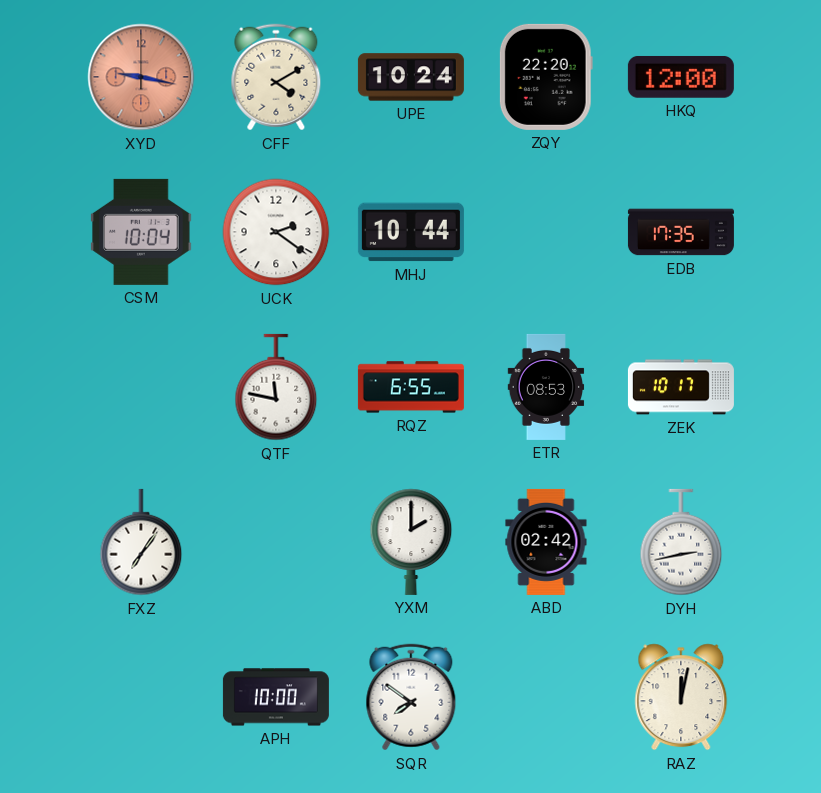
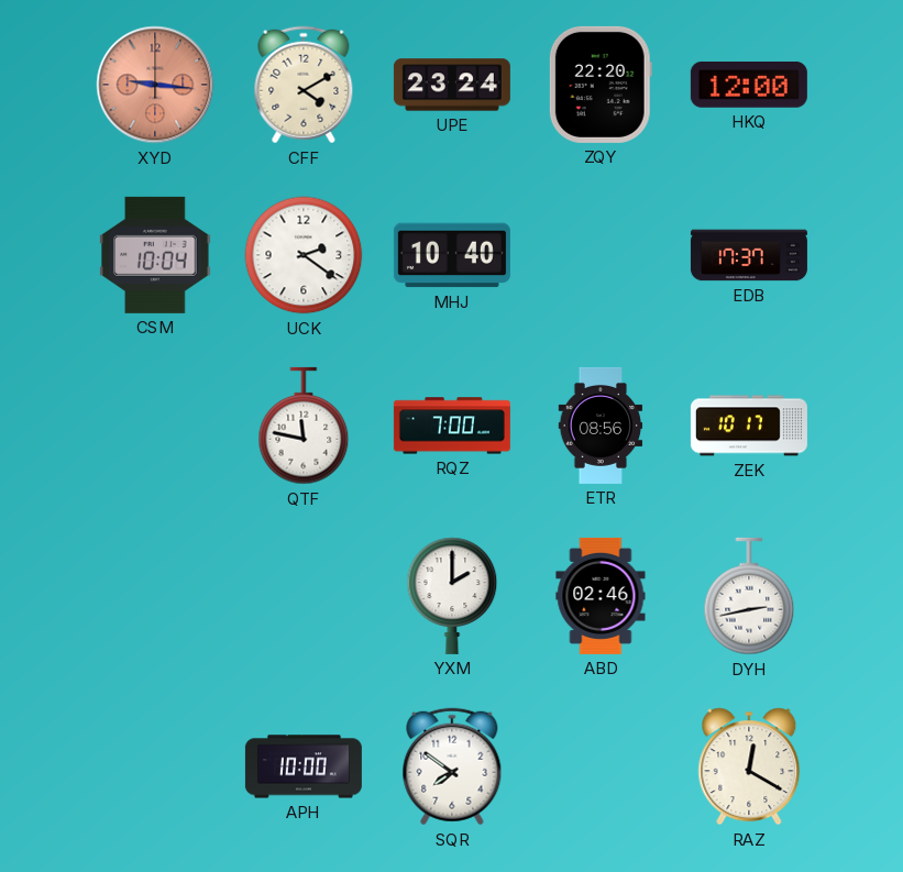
XYD: 9:17 -> 9:16
UPE: 10:24 -> 23:24
MHJ: 10:44 -> 10:40
EDB: 17:35 -> 17:37
RQZ: 6:55 -> 7:00
ETR: 08:53 -> 08:56
FXZ: 7:06 -> none
ABD: 02:42 -> 02:46
RAZ: 12:02 -> 12:20
